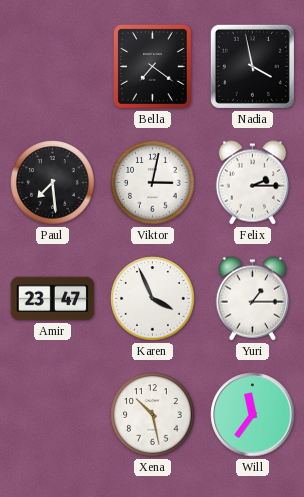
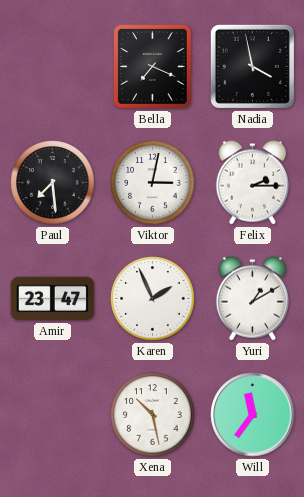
Bella: 7:21 -> 7:19
Karen: 3:56 -> 1:56
Yuri: 1:15 -> 1:10
